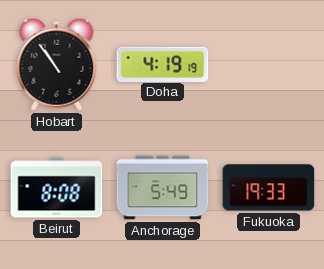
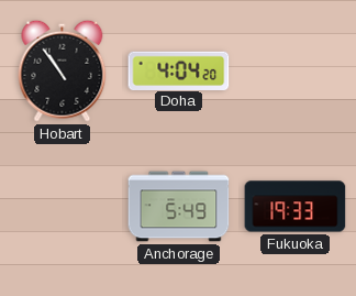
Doha: 4:19 -> 4:04
Beirut: 8:08 -> none
